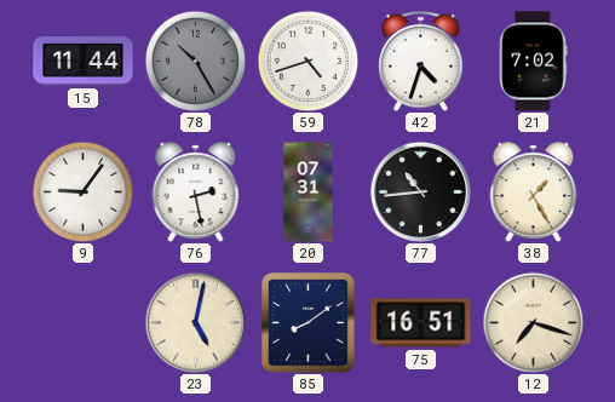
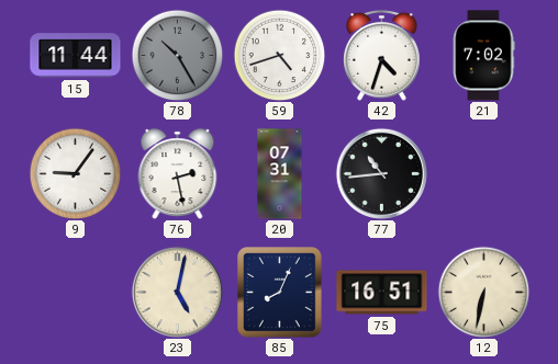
38: 1:25 -> none
85: 8:09 -> 8:04
12: 7:18 -> 6:32
